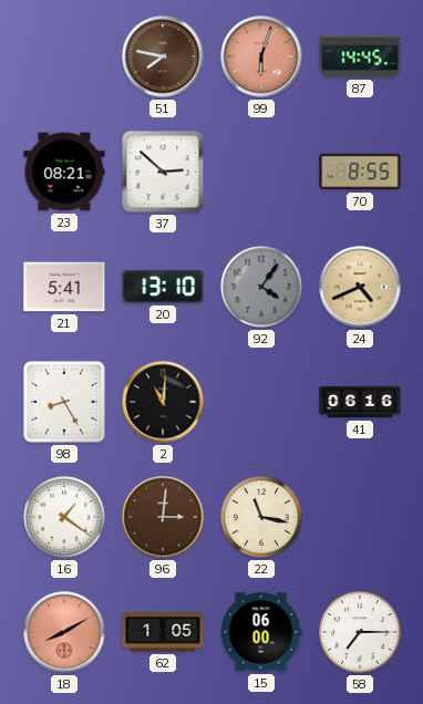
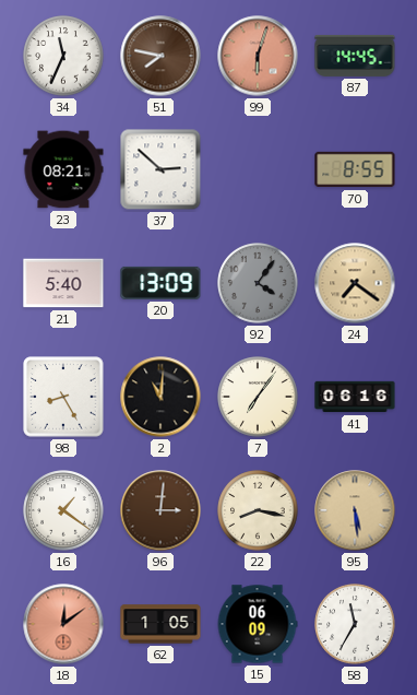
34: none -> 11:34
21: 5:41 -> 5:40
20: 13:10 -> 13:09
24: 4:41 -> 7:21
7: none -> 7:06
22: 11:17 -> 8:17
95: none -> 5:29
18: 8:10 -> 12:09
15: 06:00 -> 06:09
58: 7:15 -> 11:35
